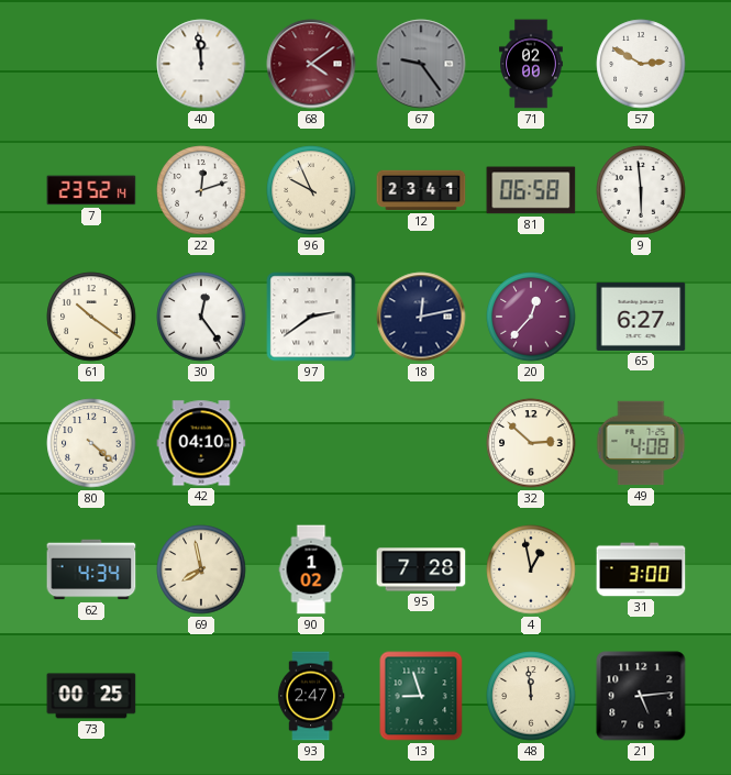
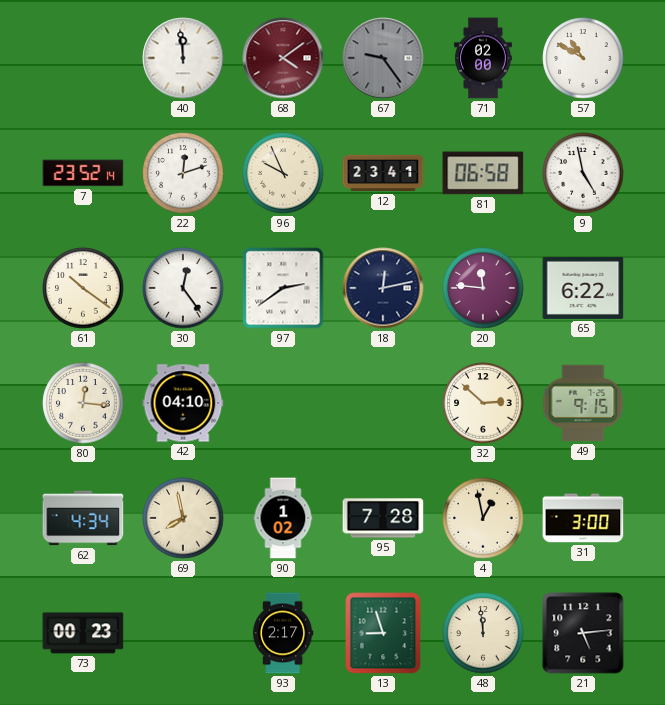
57: 2:50 -> 10:50
9: 5:59 -> 4:58
20: 12:37 -> 11:46
65: 6:27 -> 6:22
80: 4:22 -> 12:16
49: 4:08 -> 9:15
73: 00:25 -> 00:23
93: 2:47 -> 2:17
